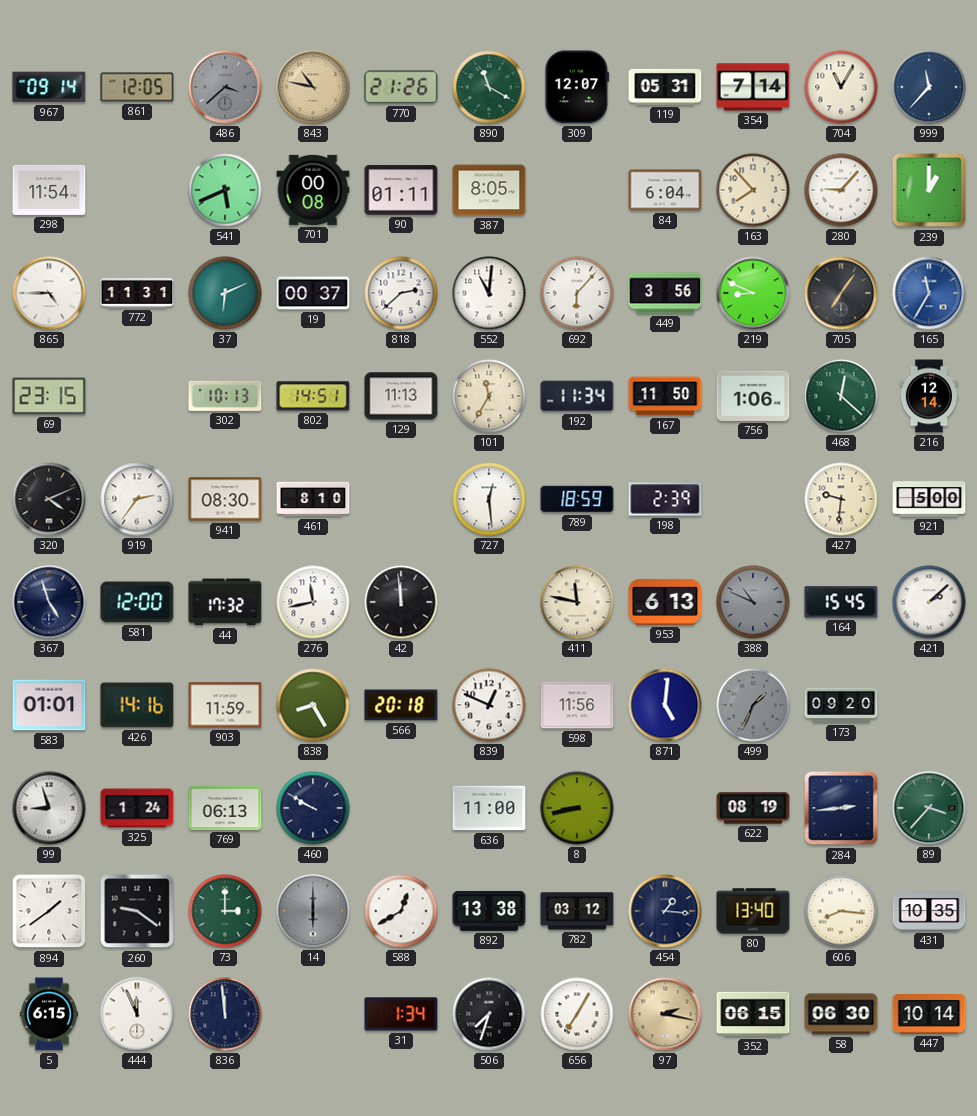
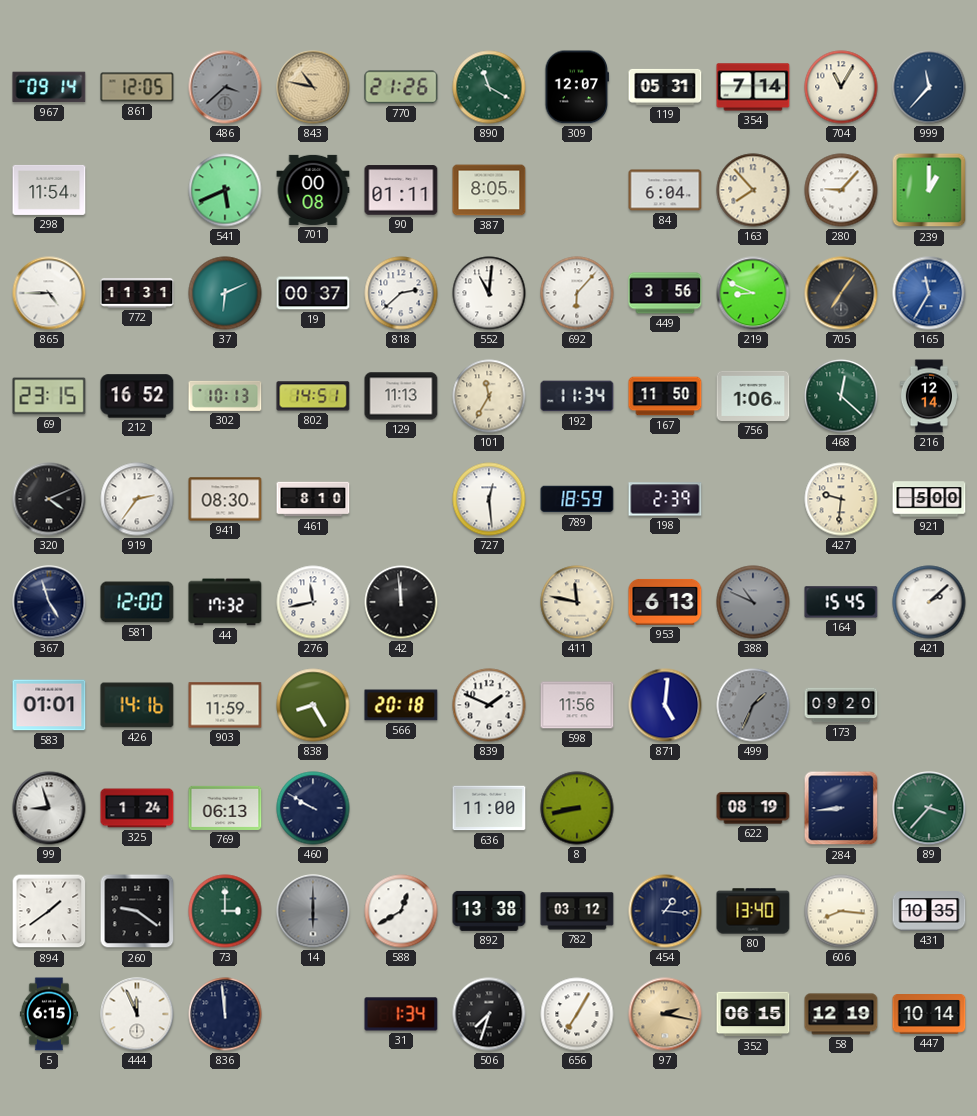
212: none -> 16:52
839: 12:49 -> 1:49
284: 2:44 -> 8:44
58: 06:30 -> 12:19
